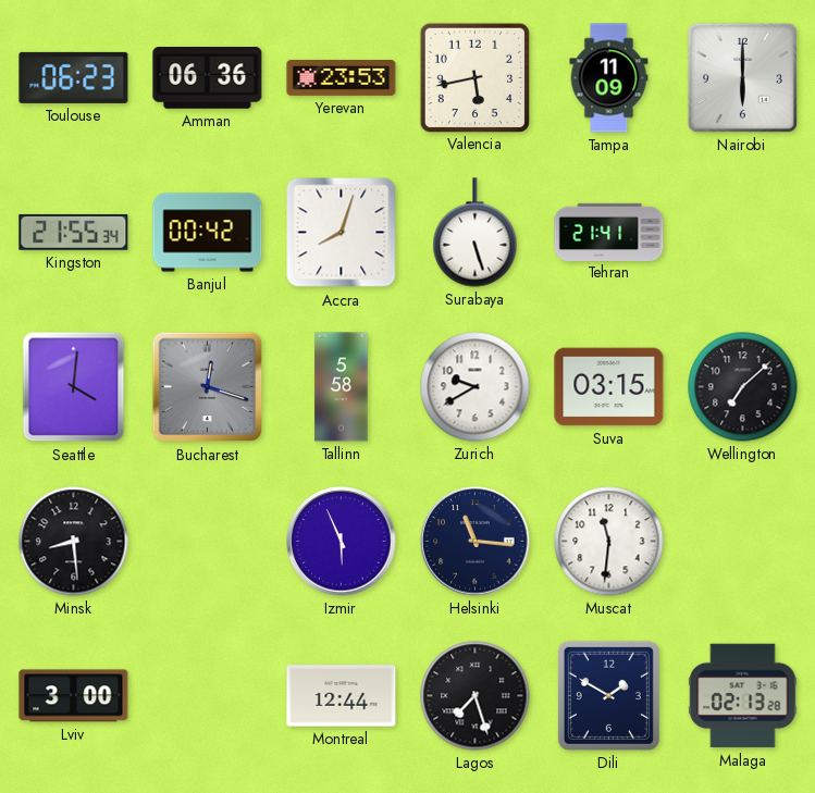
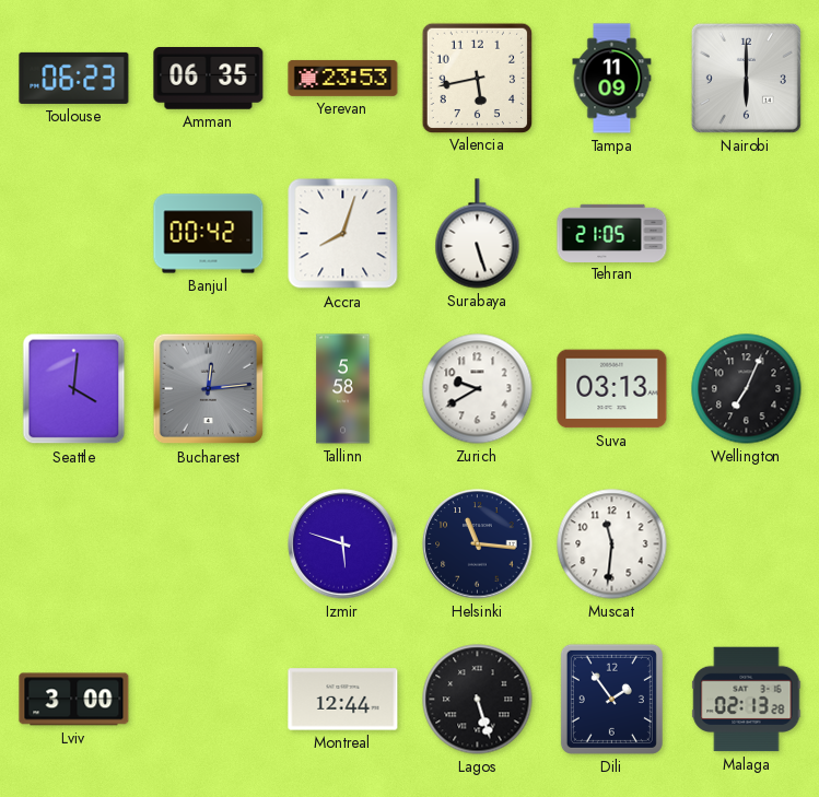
Amman: 06:36 -> 06:35
Kingston: 21:55 -> none
Tehran: 21:41 -> 21:05
Bucharest: 12:18 -> 12:14
Suva: 03:15 -> 03:13
Wellington: 7:08 -> 7:04
Minsk: 8:29 -> none
Izmir: 5:56 -> 5:48
Lagos: 7:27 -> 5:27
Dili: 1:50 -> 1:54
